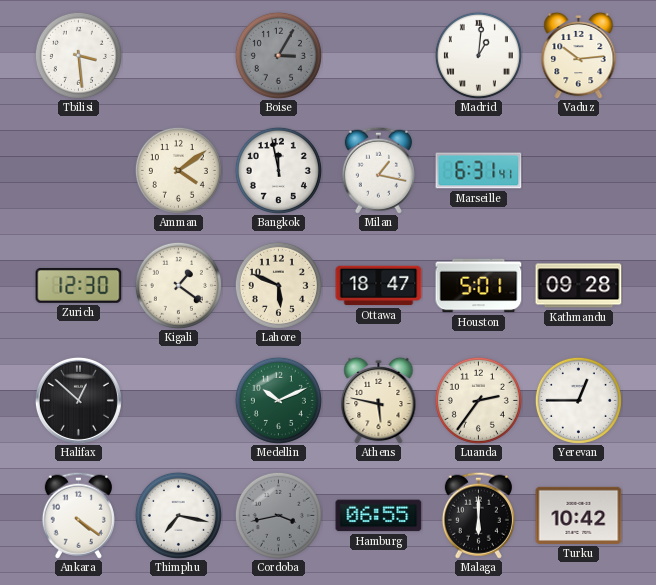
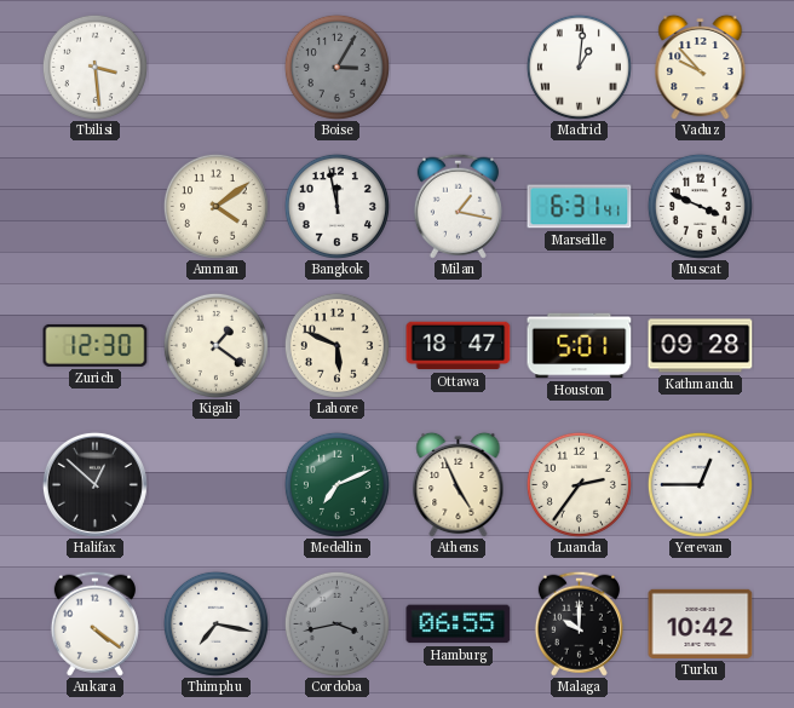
Vaduz: 10:14 -> 9:53
Muscat: none -> 3:49
Medellin: 10:11 -> 7:11
Athens: 5:47 -> 4:56
Malaga: 6:00 -> 10:00
